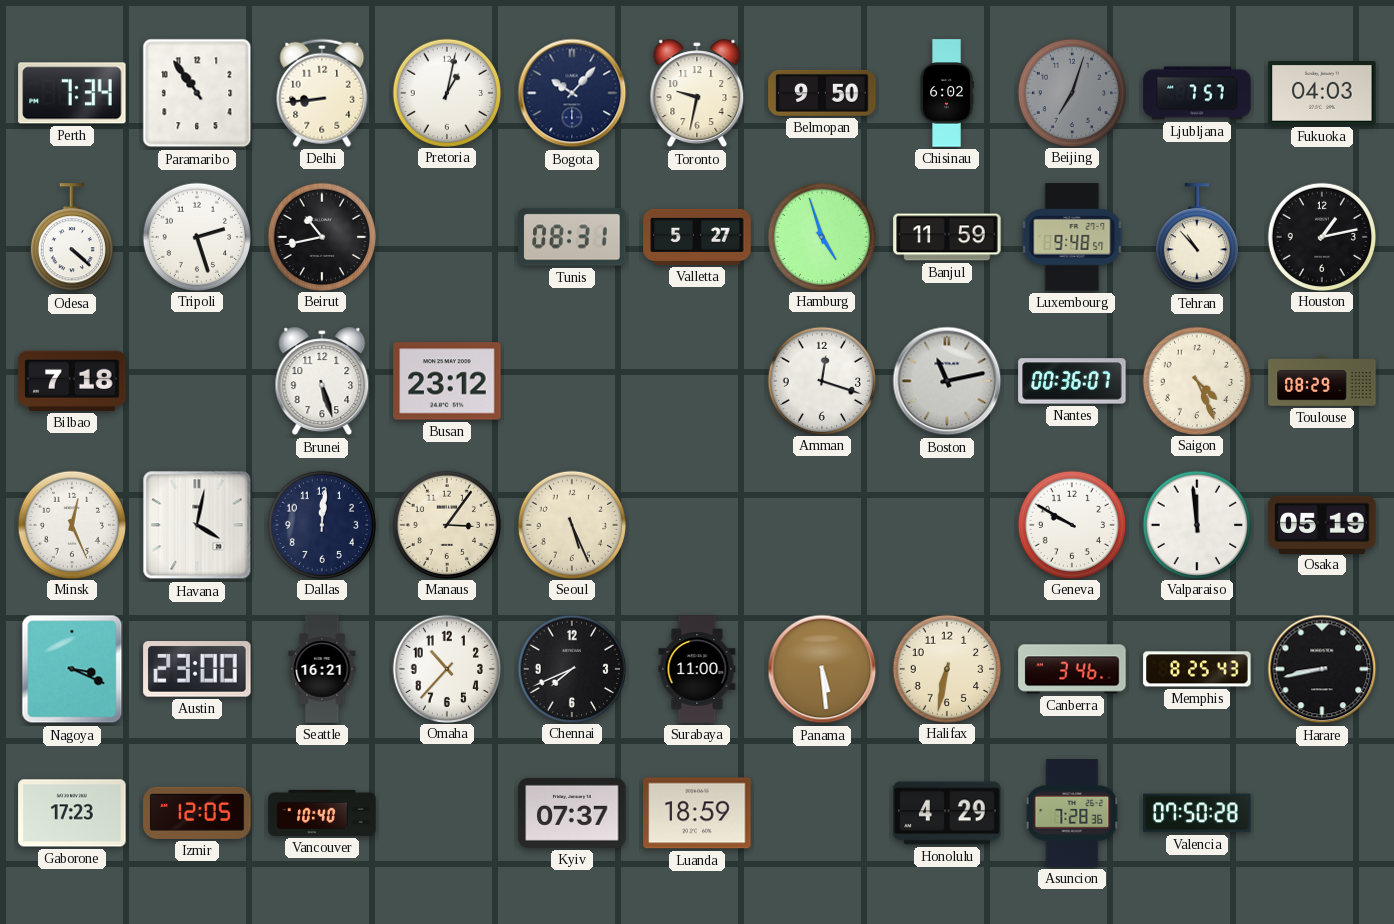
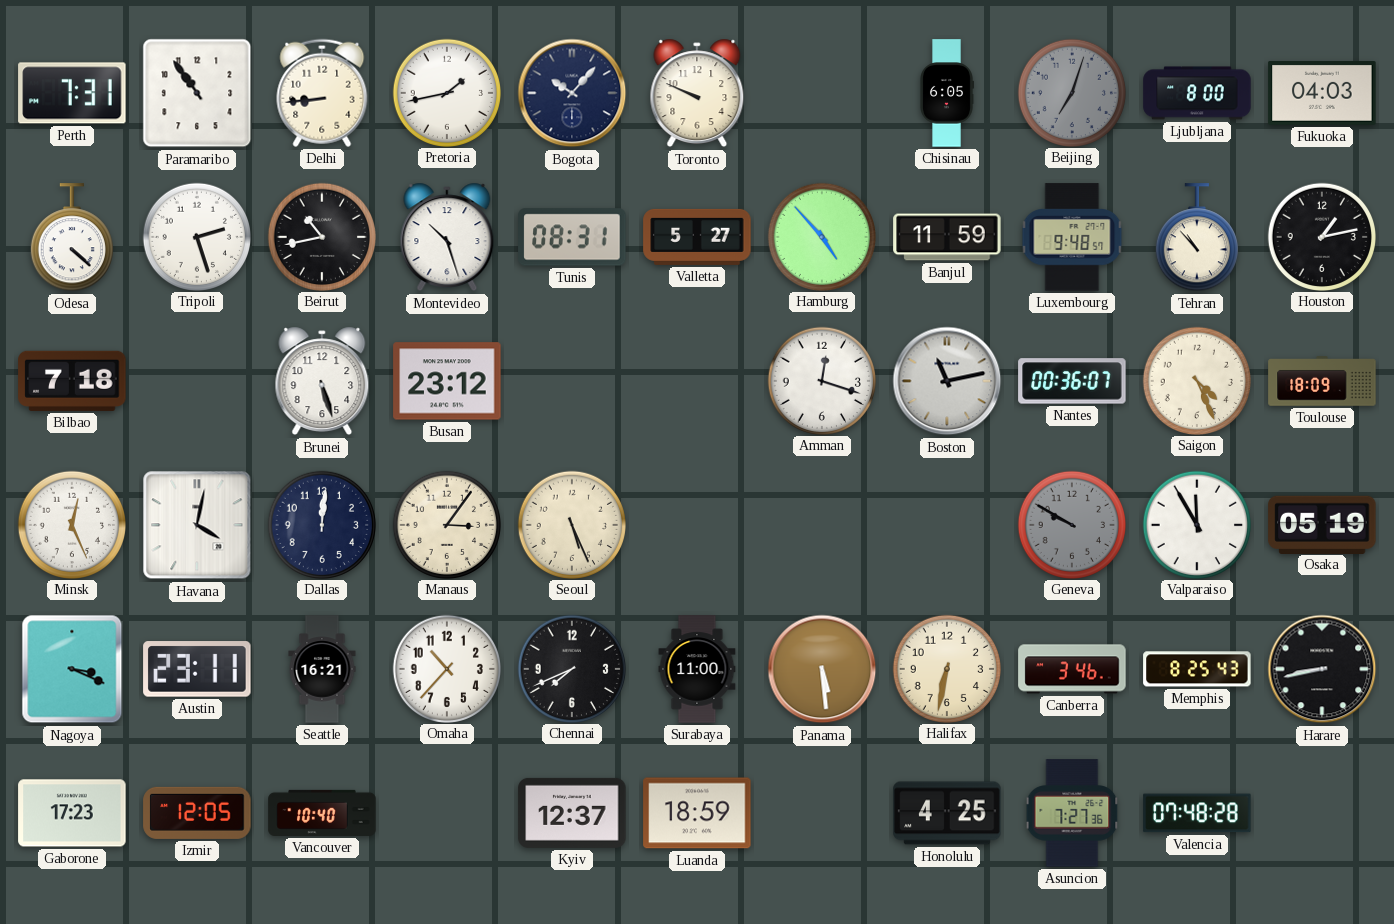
Perth: 7:34 -> 7:31
Pretoria: 1:02 -> 1:43
Toronto: 9:32 -> 9:49
Belmopan: 9:50 -> none
Chisinau: 6:02 -> 6:05
Ljubljana: 7:57 -> 8:00
Montevideo: none -> 10:27
Hamburg: 4:57 -> 4:53
Toulouse: 08:29 -> 18:09
Geneva dial: white -> grey
Valparaiso: 11:59 -> 11:55
Austin: 23:00 -> 23:11
Kyiv: 07:37 -> 12:37
Honolulu: 4:29 -> 4:25
Asuncion: 7:28 -> 7:27
Valencia: 07:50 -> 07:48
